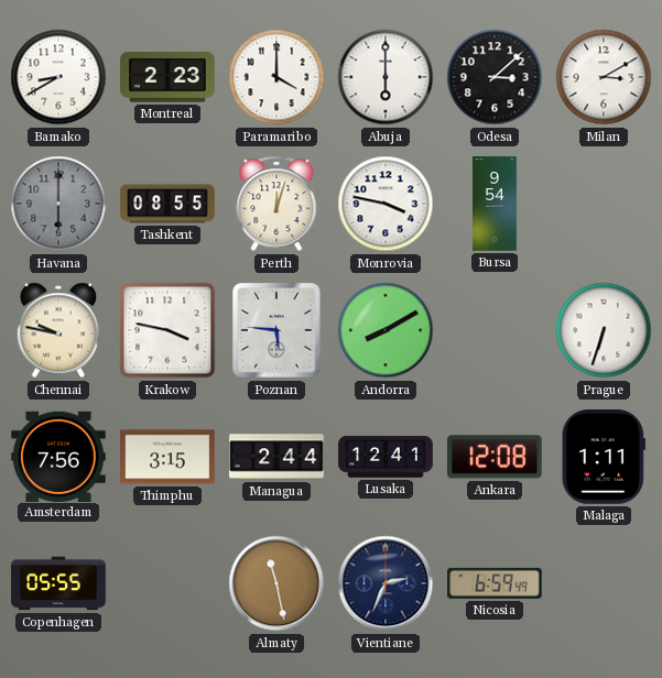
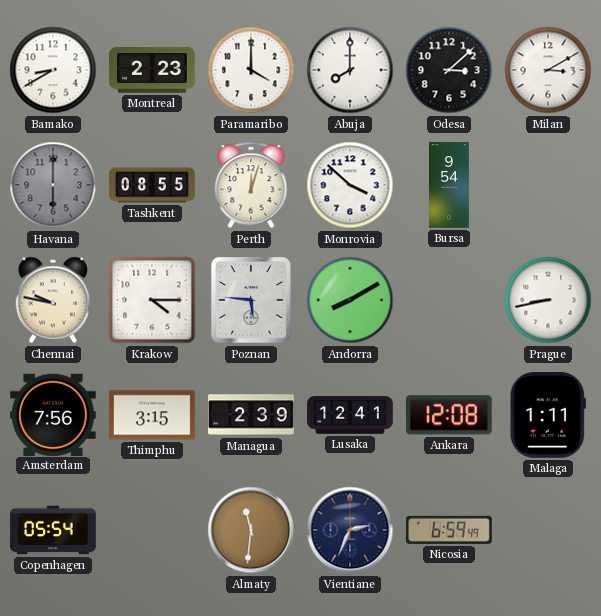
Abuja: 6:00 -> 8:00
Monrovia: 3:47 -> 3:52
Krakow: 3:47 -> 4:15
Prague: 6:33 -> 8:43
Managua: 2:44 -> 2:39
Copenhagen: 05:55 -> 05:54
Almaty: 11:28 -> 11:31
